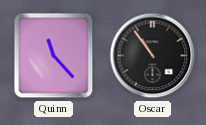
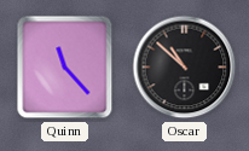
Oscar: 10:54 -> 10:52
